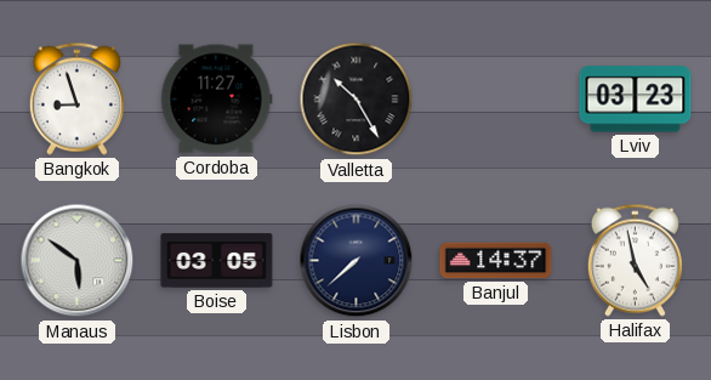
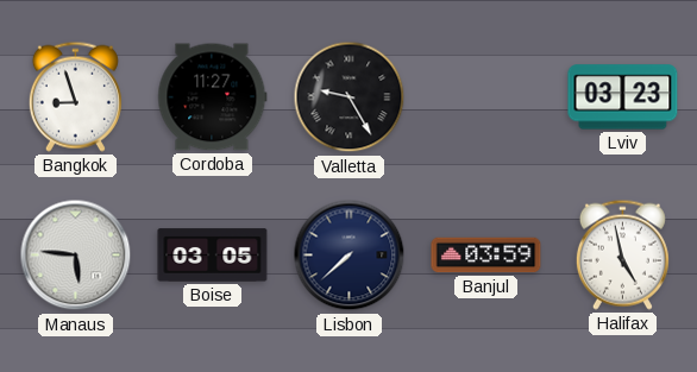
Valletta: 10:25 -> 9:25
Manaus: 5:51 -> 5:46
Banjul: 14:37 -> 03:59
